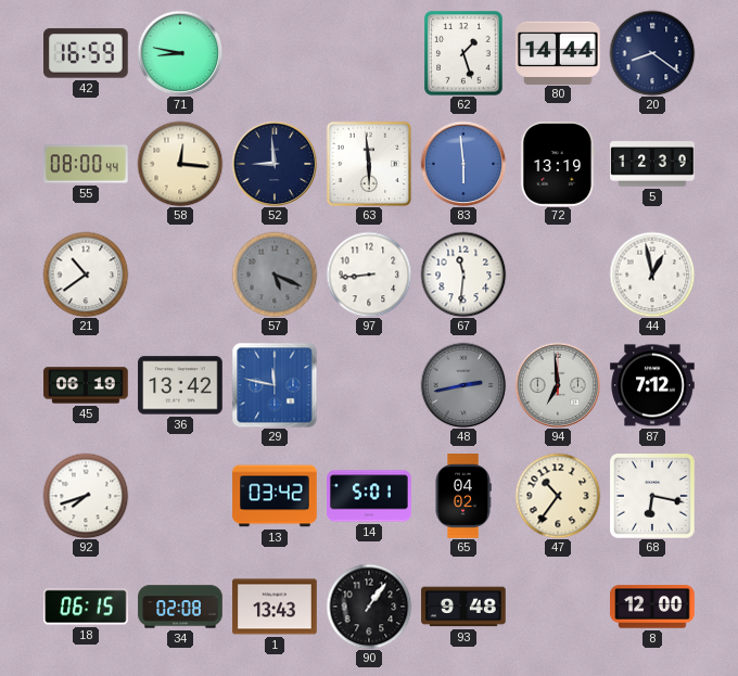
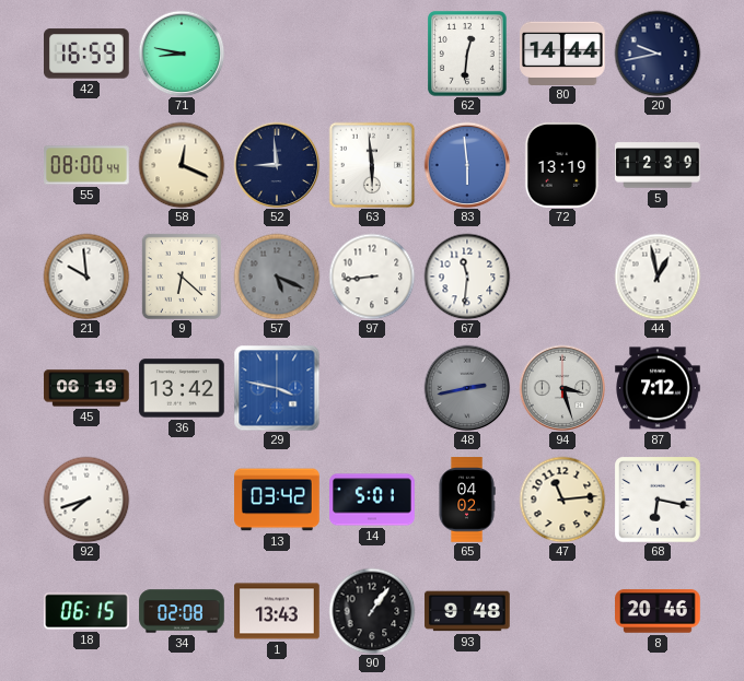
62: 1:27 -> 12:31
20: 8:21 -> 9:43
58: 12:16 -> 12:19
21: 10:39 -> 9:59
9: none -> 6:22
29: 11:47 -> 3:47
94: 6:59 -> 3:27
47: 10:36 -> 11:14
8: 12:00 -> 20:46
